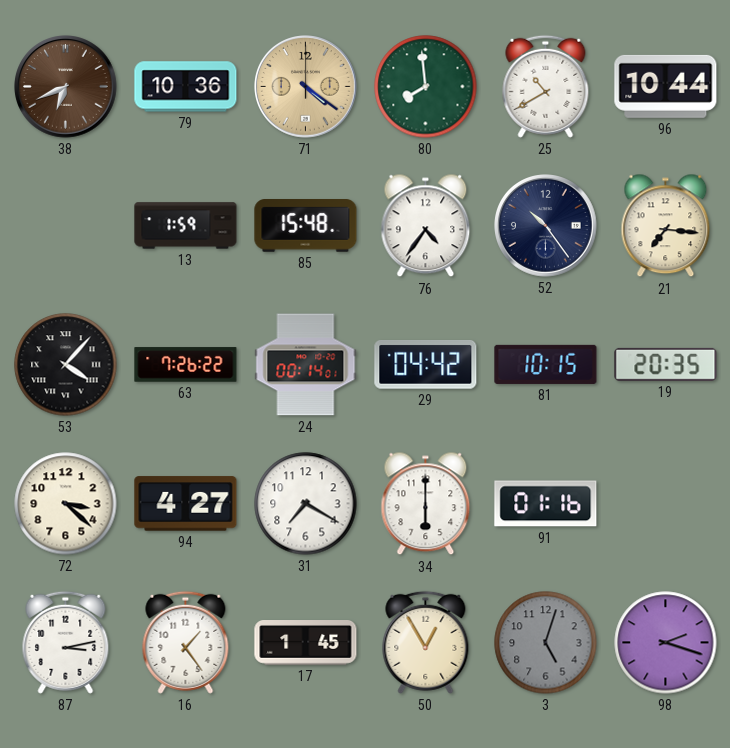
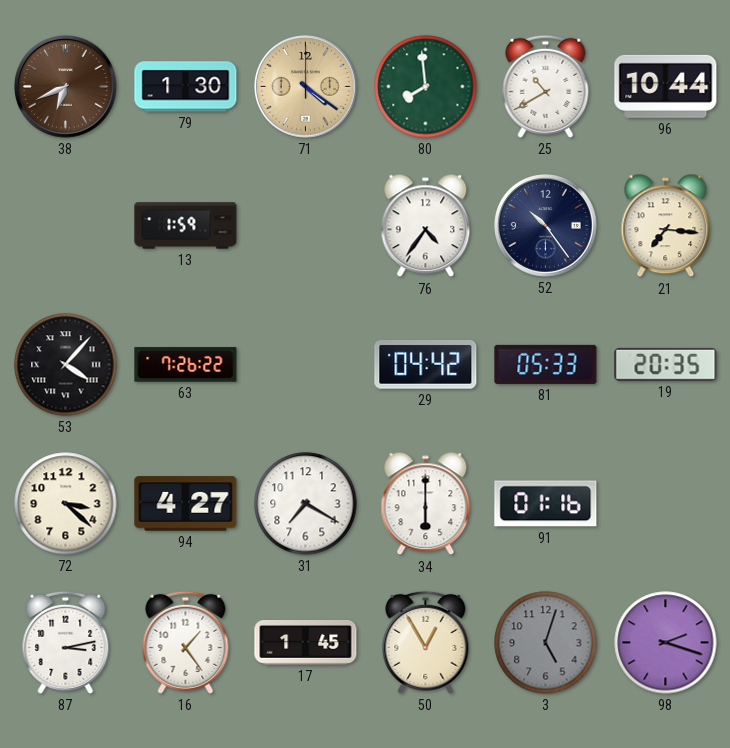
79: 10:36 -> 1:30
85: 15:48 -> none
24: 00:14 -> none
81: 10:15 -> 05:33
